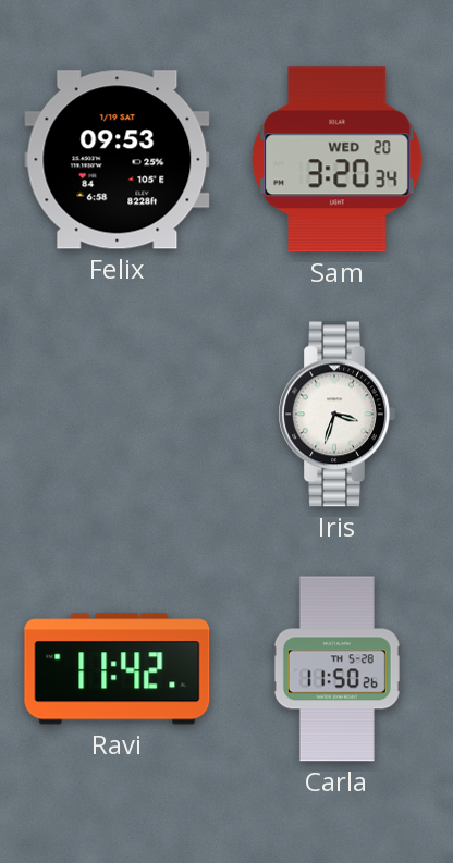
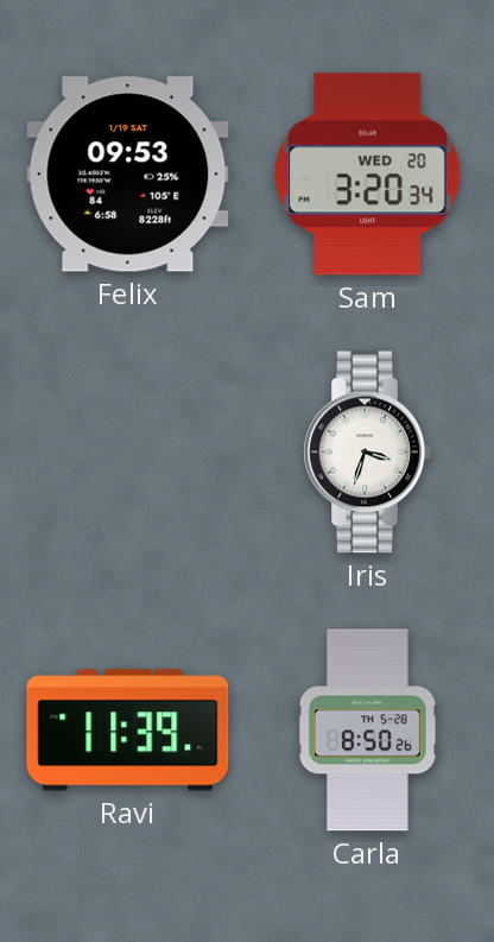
Ravi: 11:42 -> 11:39
Carla: 11:50 -> 8:50
